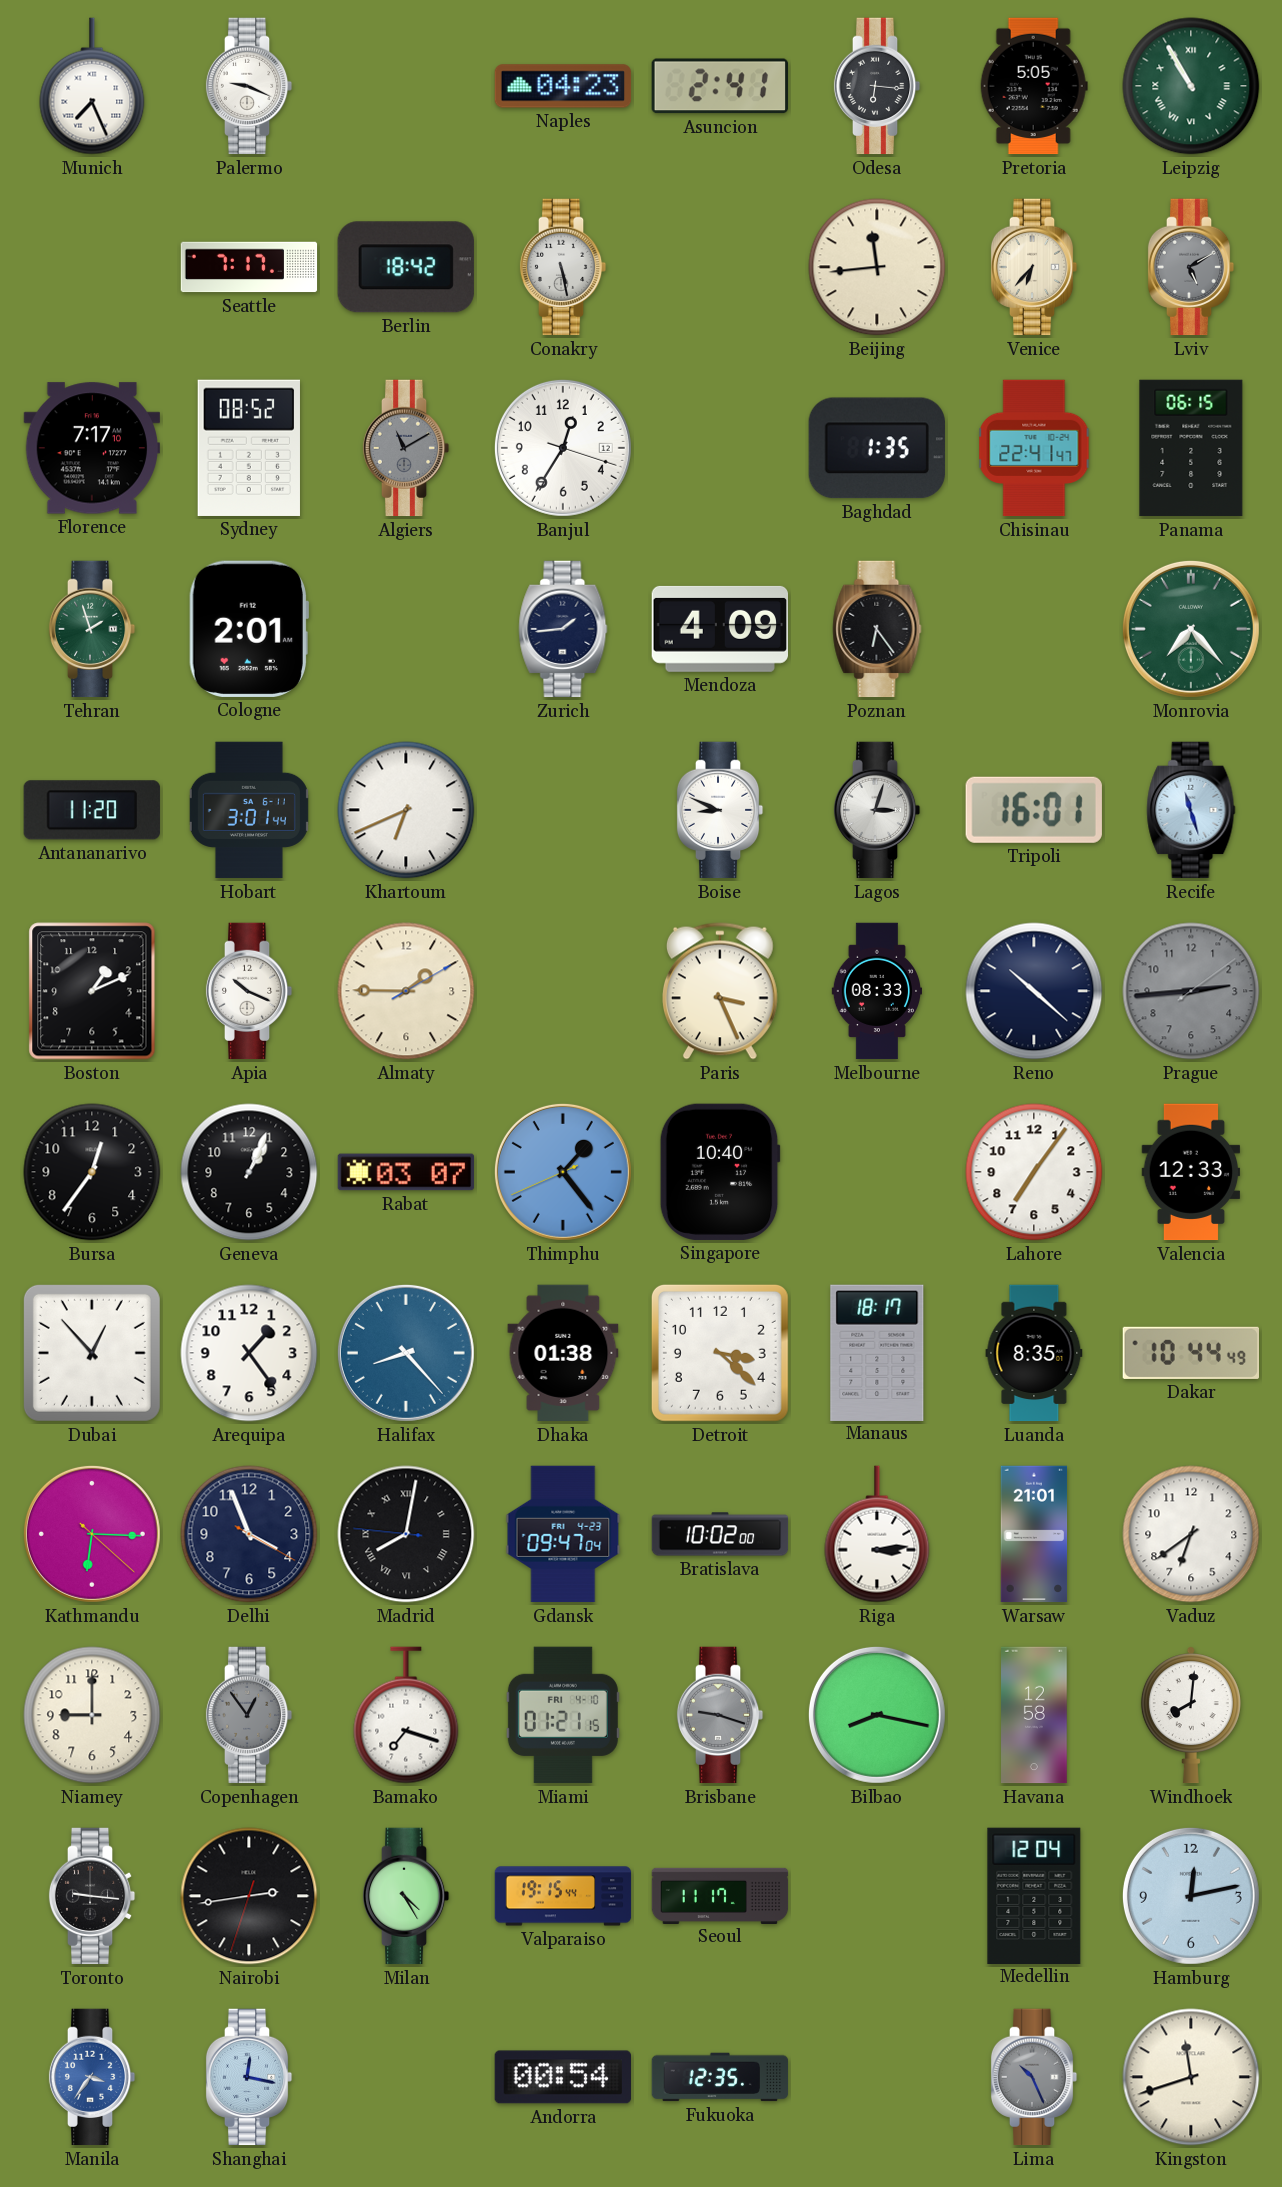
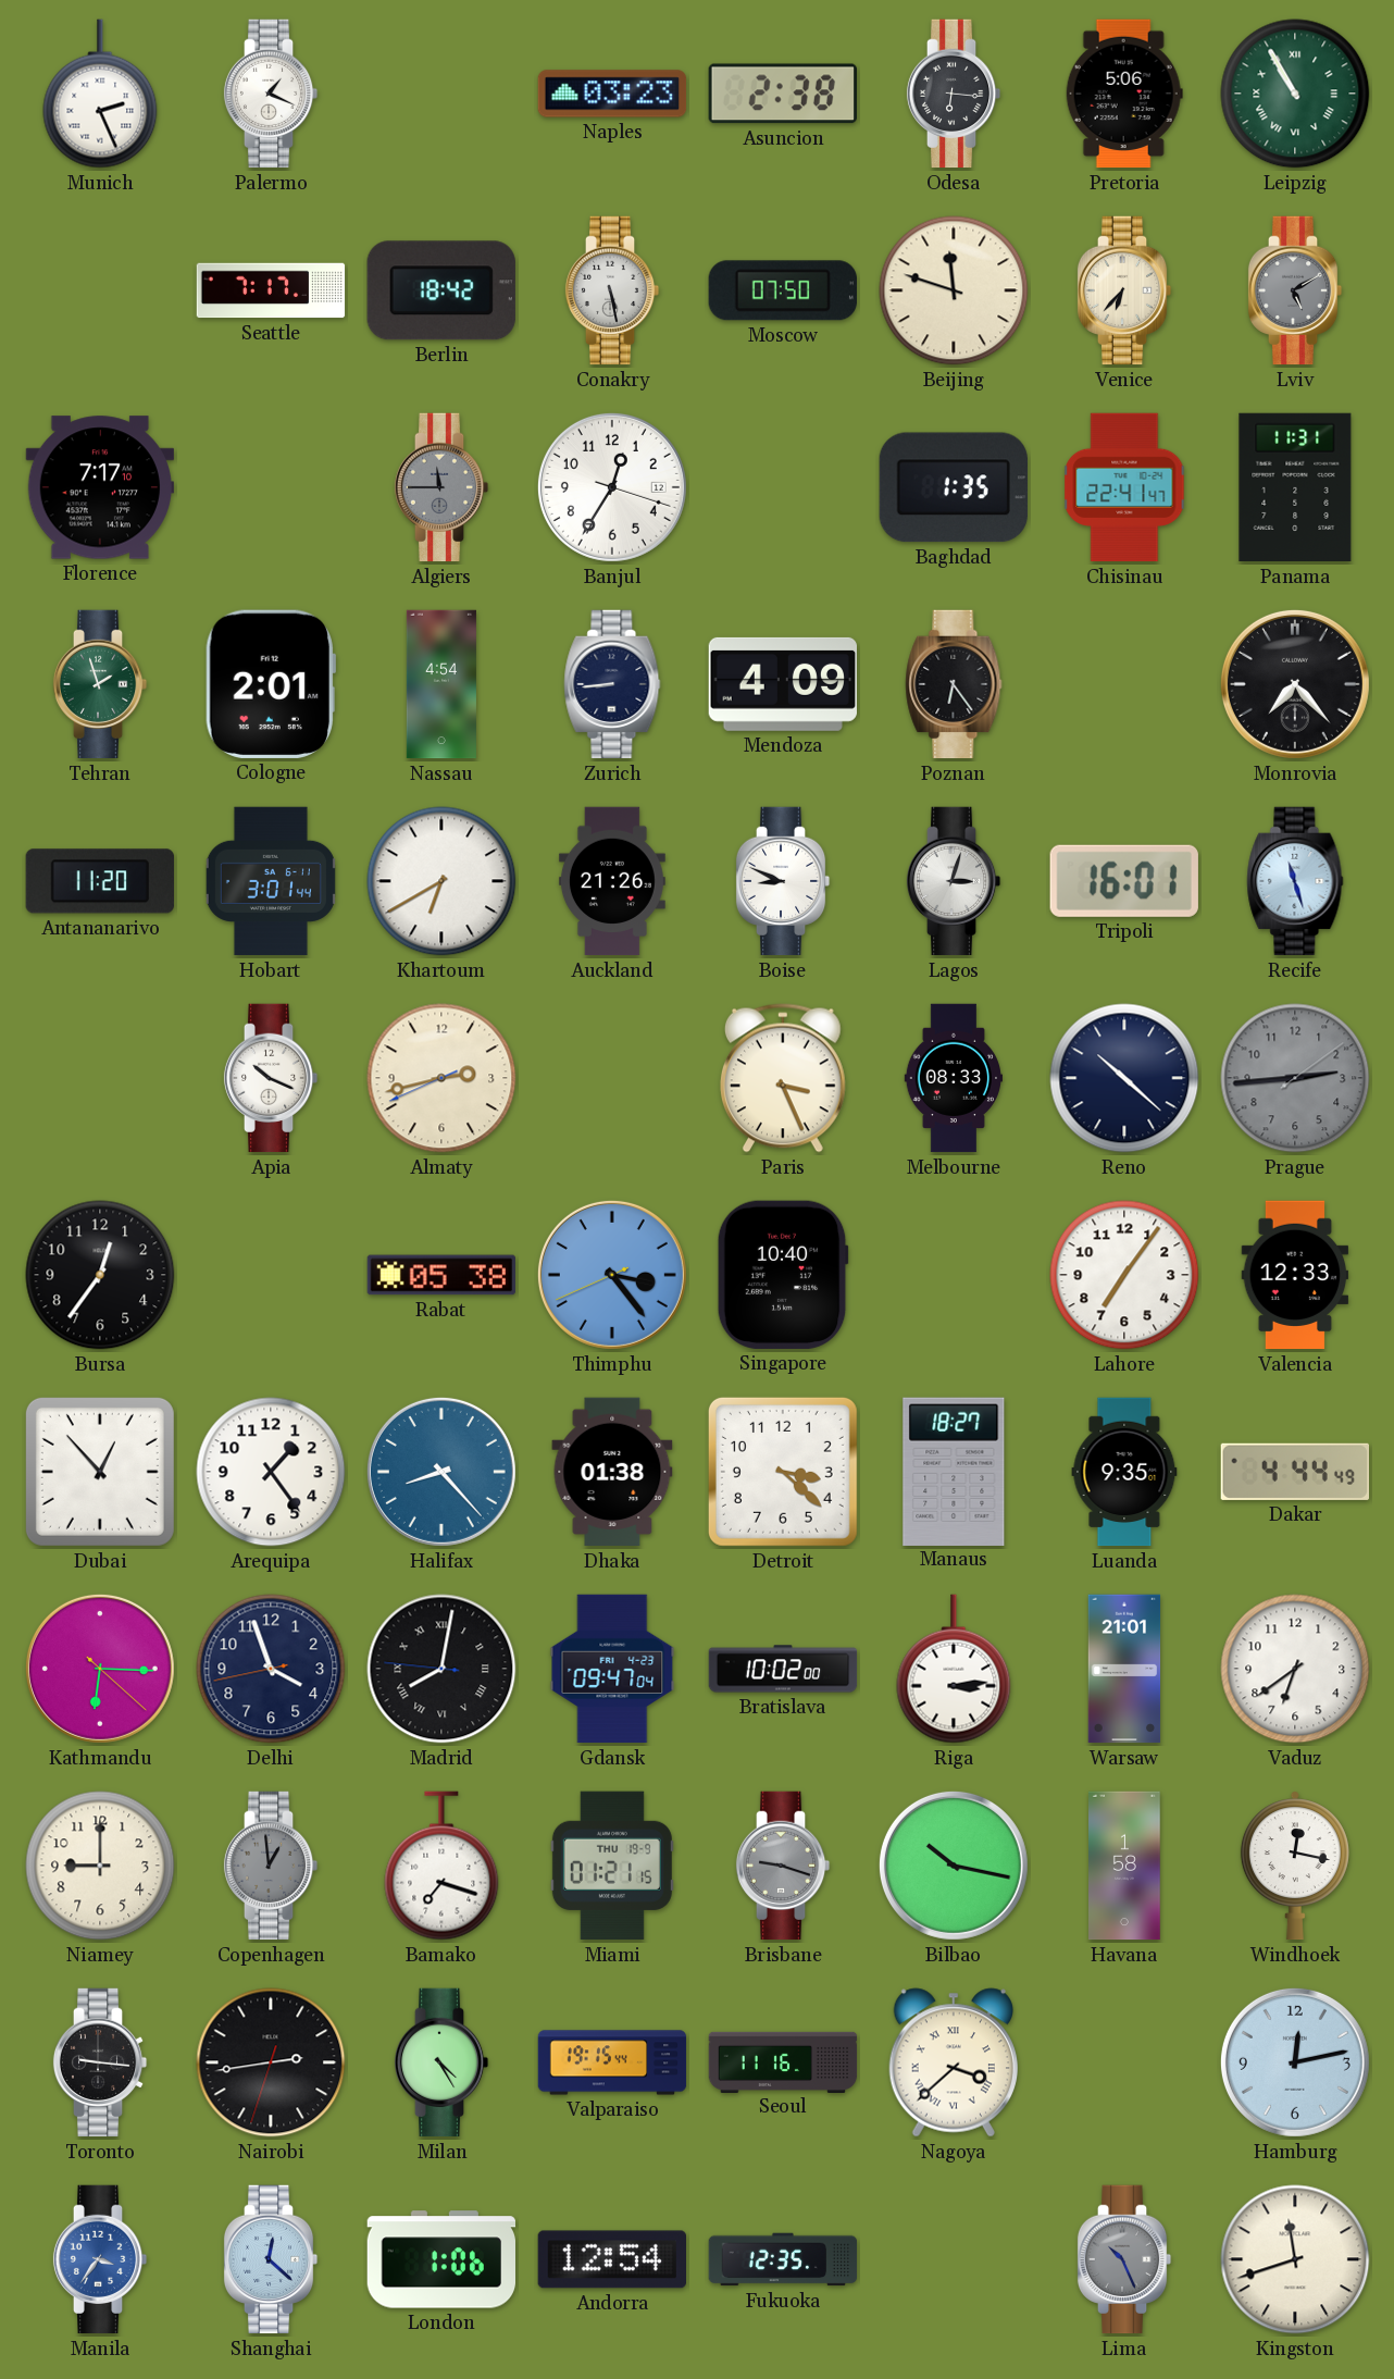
Munich: 7:26 -> 2:26
Palermo: 9:19 -> 1:19
Naples: 04:23 -> 03:23
Asuncion: 2:41 -> 2:38
Pretoria: 5:05 -> 5:06
Moscow: none -> 07:50
Beijing: 11:44 -> 11:48
Sydney: 08:52 -> none
Algiers: 11:10 -> 11:45
Panama: 06:15 -> 11:31
Nassau: none -> 4:54
Zurich: 1:44 -> 8:44
Monrovia dial: green -> black
Khartoum: 6:41 -> 6:40
Auckland: none -> 21:26
Boston: 1:11 -> none
Almaty: 1:45 -> 2:42
Geneva: 1:04 -> none
Rabat: 03:07 -> 05:38
Thimphu: 1:23 -> 3:23
Manaus: 18:17 -> 18:27
Luanda: 8:35 -> 9:35
Dakar: 10:44 -> 4:44
Delhi: 3:56:20 -> 3:56:43
Copenhagen: 12:54 -> 12:59
Miami date: FRI 4-10 -> THU 19-9
Bilbao: 8:17 -> 10:17
Havana: 12:58 -> 1:58
Windhoek: 8:01 -> 12:17
Seoul: 11:17 -> 11:16
Nagoya: none -> 3:38
Medellin: 12:04 -> none
Shanghai: 12:17 -> 12:22
London: none -> 1:06
Andorra: 00:54 -> 12:54
